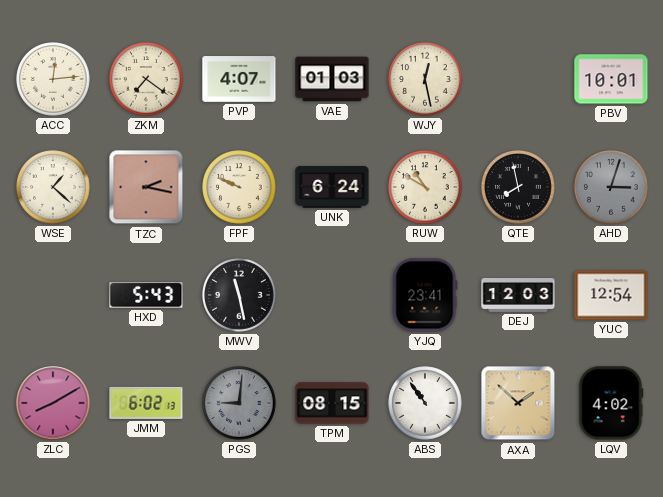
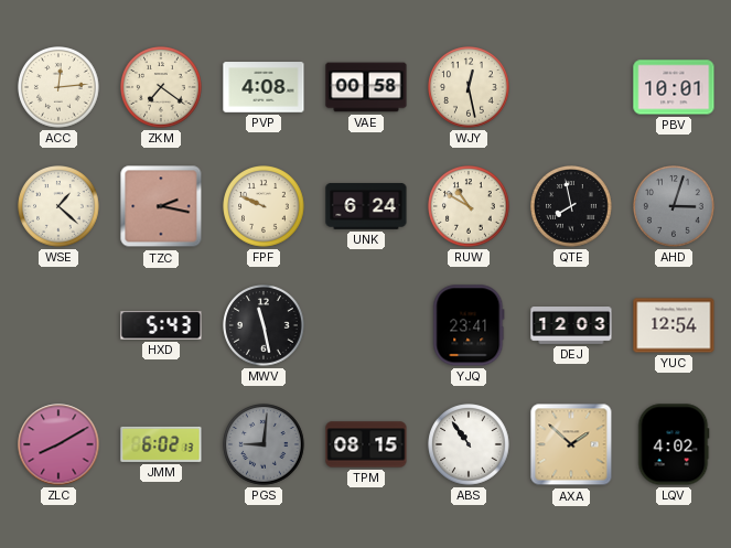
PVP: 4:07 -> 4:08
VAE: 01:03 -> 00:58
